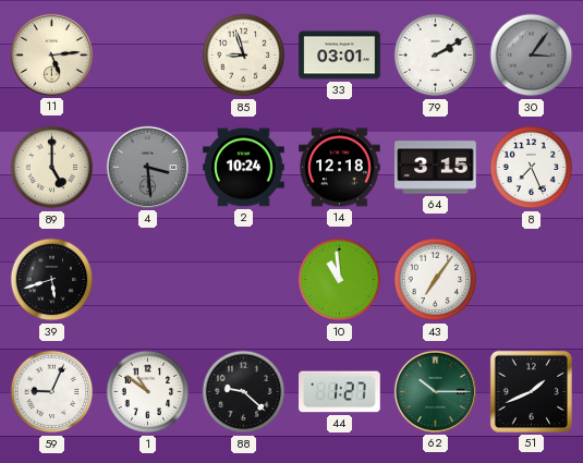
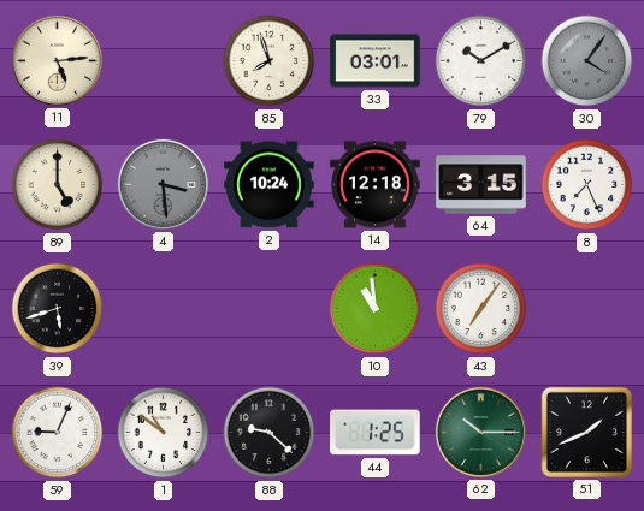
85: 8:57 -> 7:57
79: 2:10 -> 10:10
30: 3:06 -> 4:06
44: 1:27 -> 1:25
